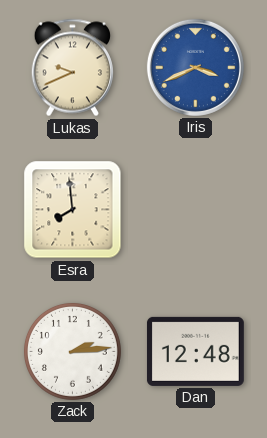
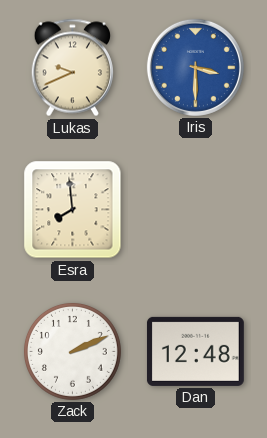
Iris: 3:41 -> 3:30
Zack: 2:14 -> 2:11
